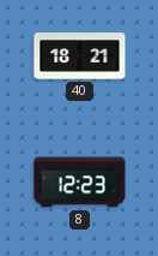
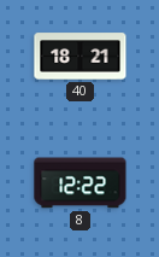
8: 12:23 -> 12:22
